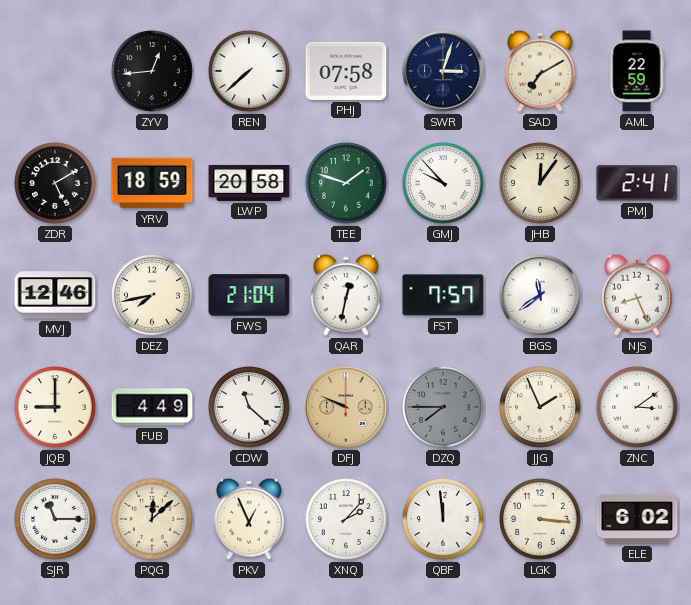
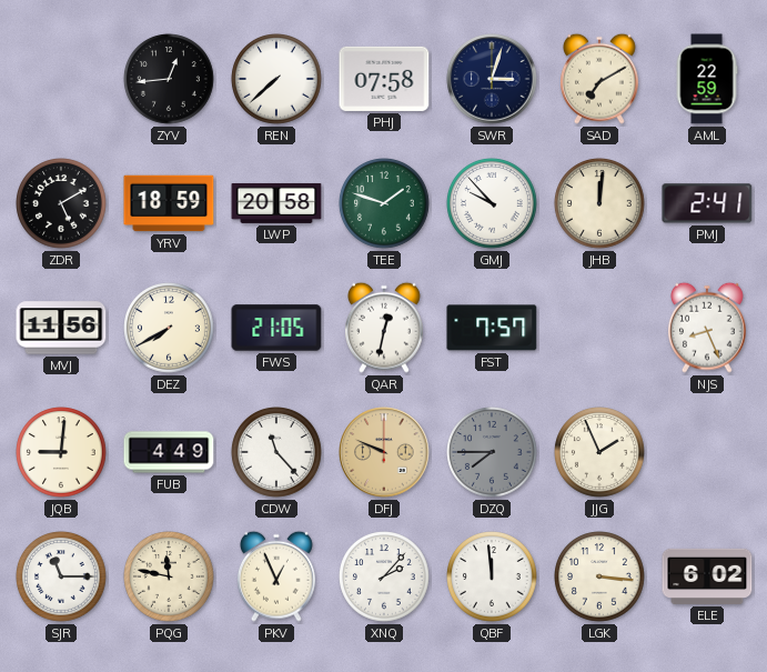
JHB: 12:06 -> 12:01
MVJ: 12:46 -> 11:56
DEZ: 7:43 -> 7:40
FWS: 21:04 -> 21:05
BGS: 11:39 -> none
JQB: 9:00 -> 9:01
CDW: 11:22 -> 11:23
ZNC: 3:09 -> none
PQG: 12:08 -> 11:47
